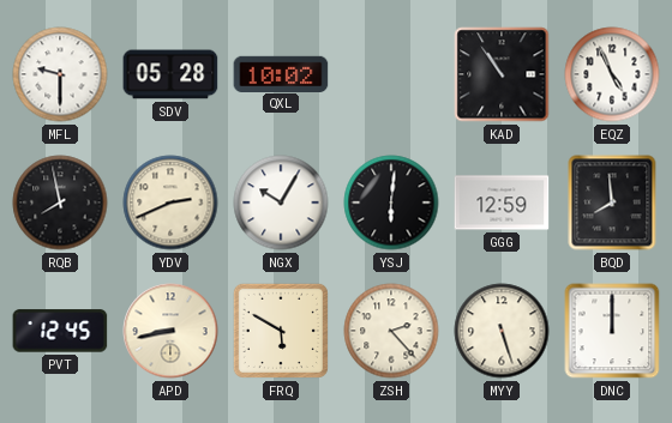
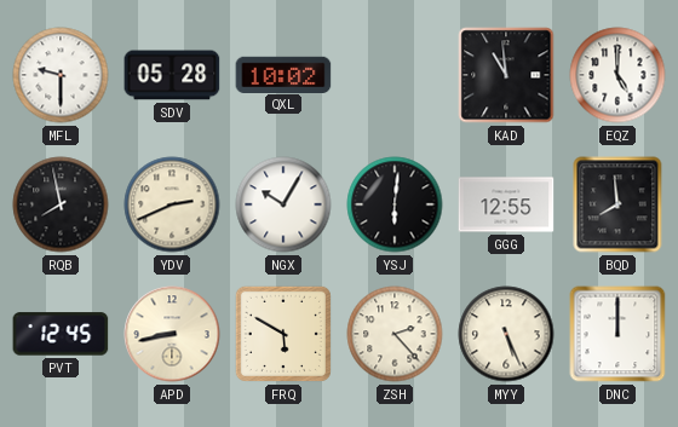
KAD: 10:54 -> 10:59
EQZ: 4:56 -> 5:00
GGG: 12:59 -> 12:55
MYY: 5:27 -> 5:26
